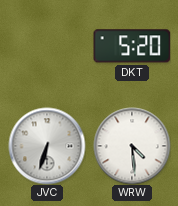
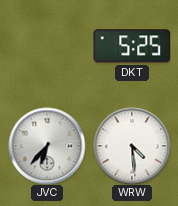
DKT: 5:20 -> 5:25
JVC: 6:33 -> 6:37
